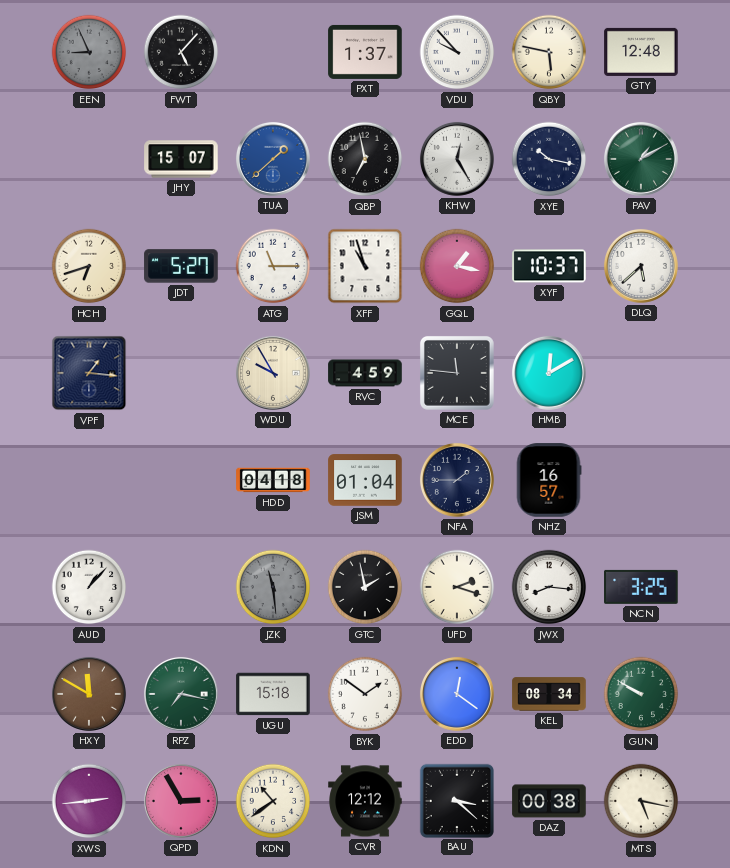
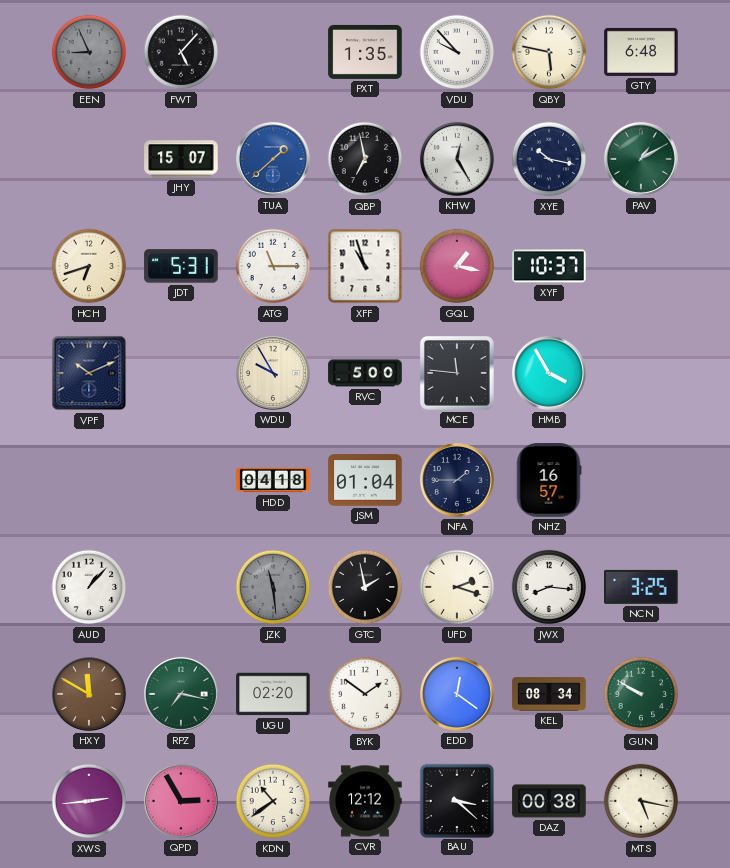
PXT: 1:37 -> 1:35
GTY: 12:48 -> 6:48
JDT: 5:27 -> 5:31
DLQ: 5:38 -> none
VPF: 1:16 -> 10:11
RVC: 4:59 -> 5:00
HMB: 12:10 -> 3:55
UGU: 15:18 -> 02:20
